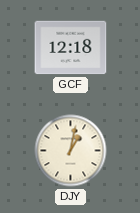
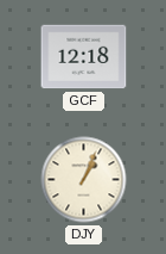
DJY: 1:02 -> 1:04
